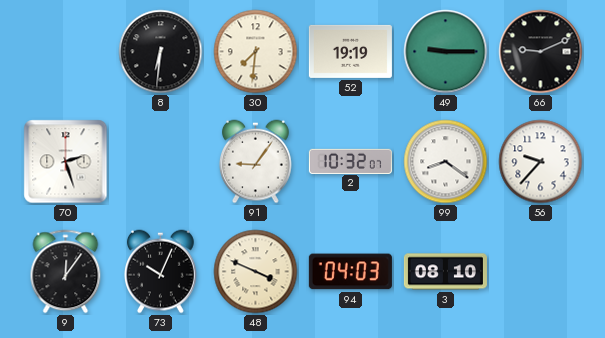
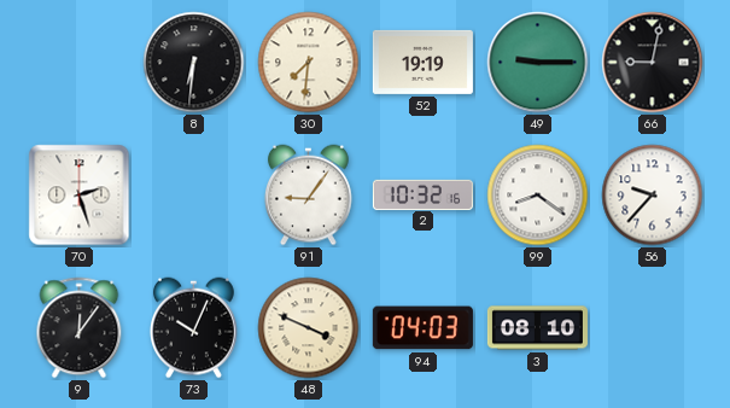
66: 9:11 -> 9:02
2: 10:32:07 -> 10:32:16
